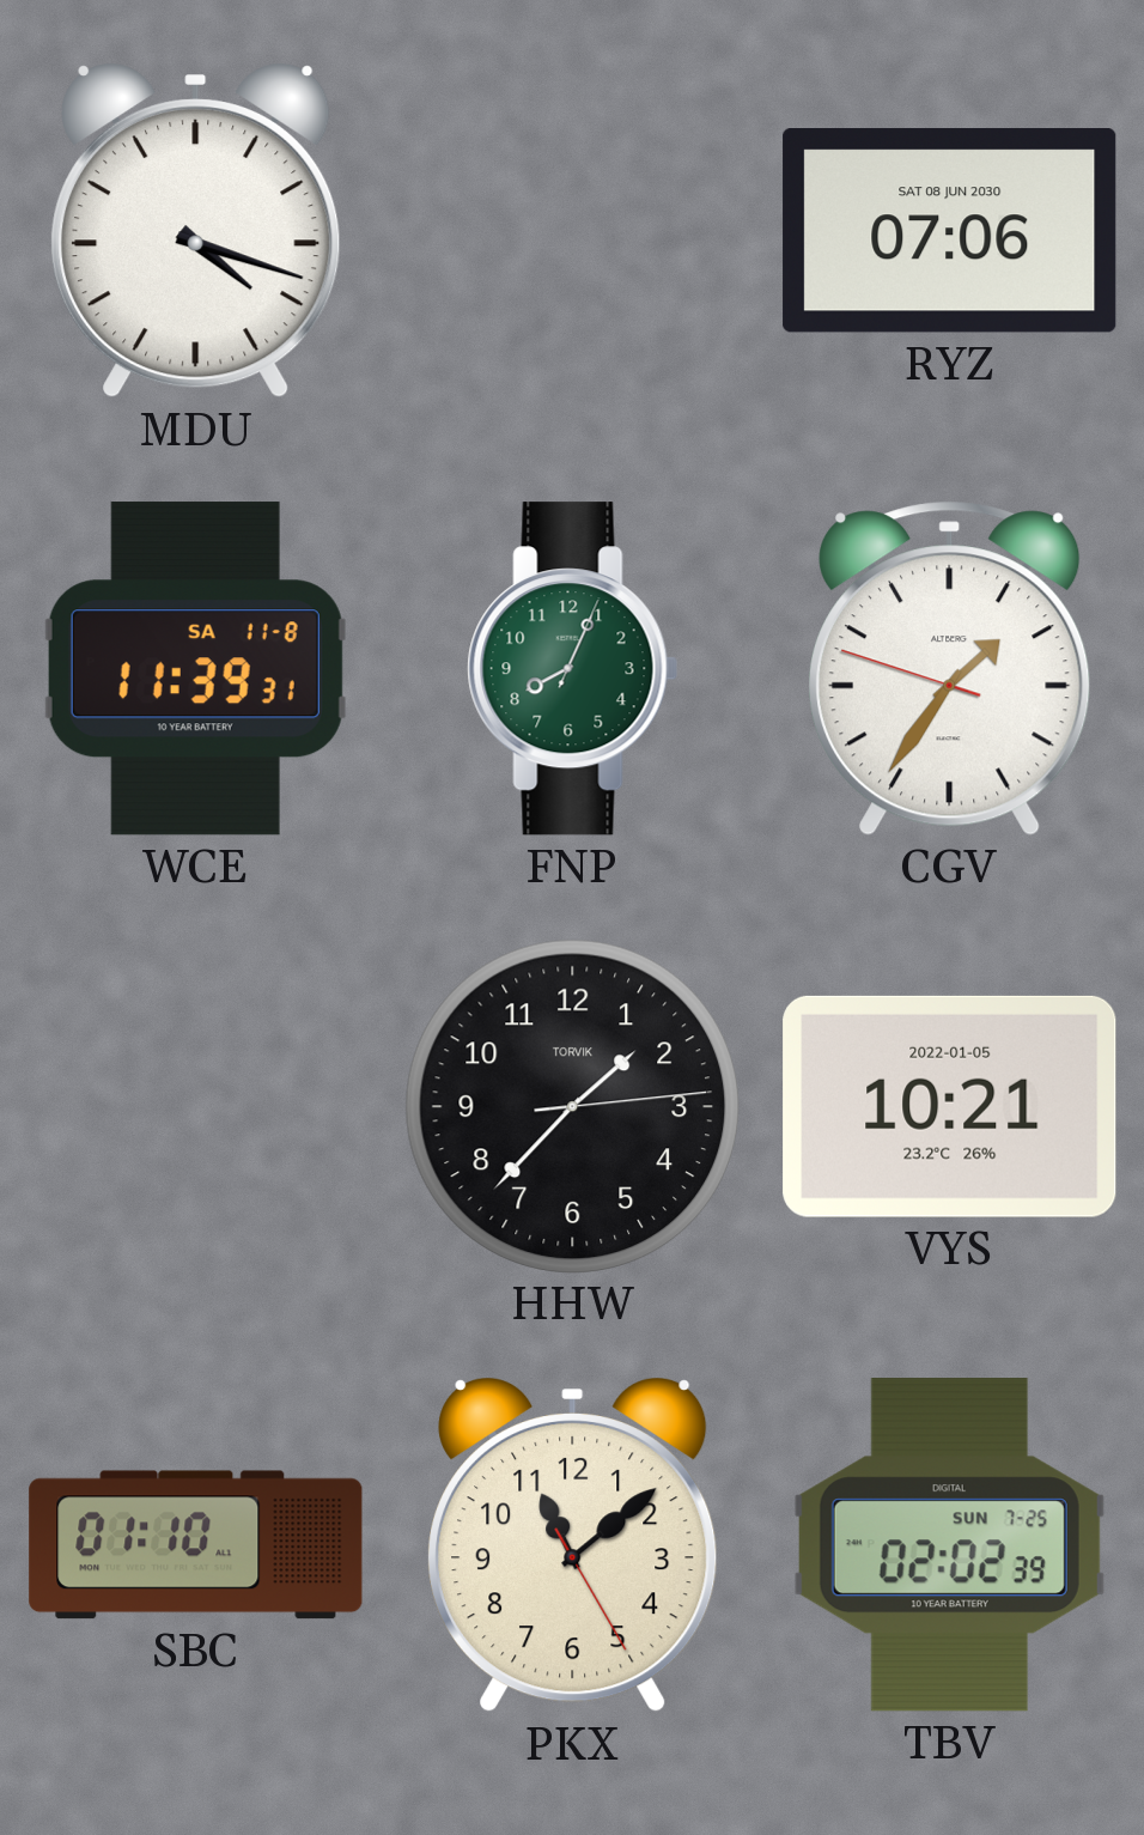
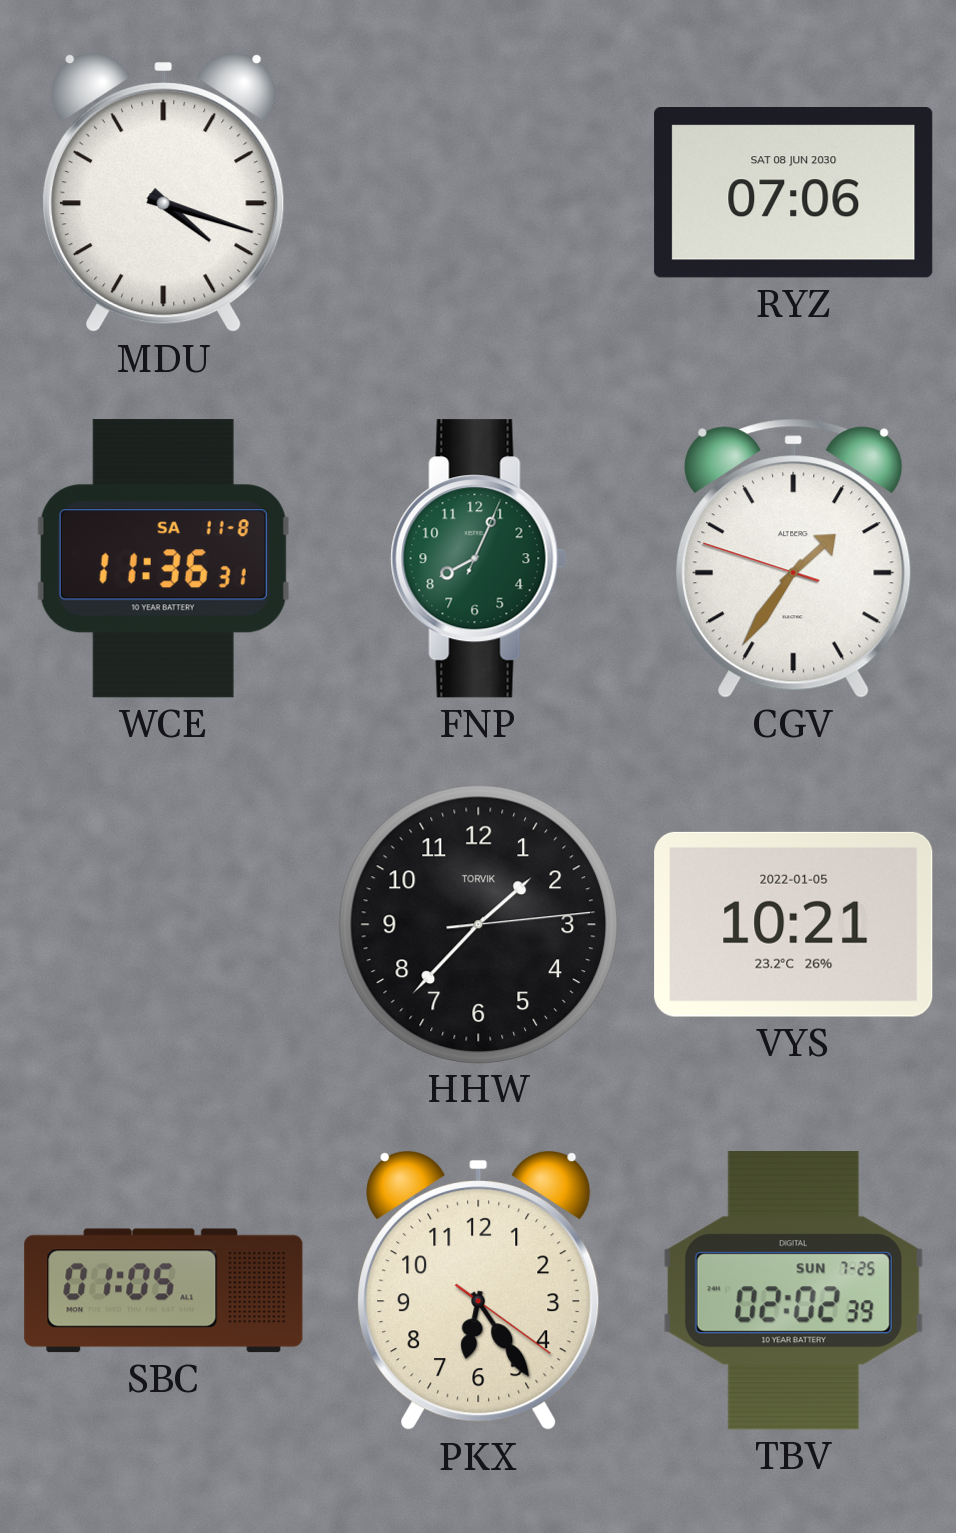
WCE: 11:39 -> 11:36
SBC: 01:10 -> 01:05
PKX: 11:08 -> 6:24
